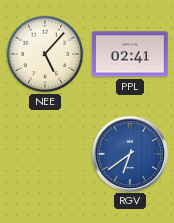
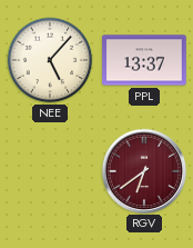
PPL: 02:41 -> 13:37
RGV dial: blue -> burgundy
